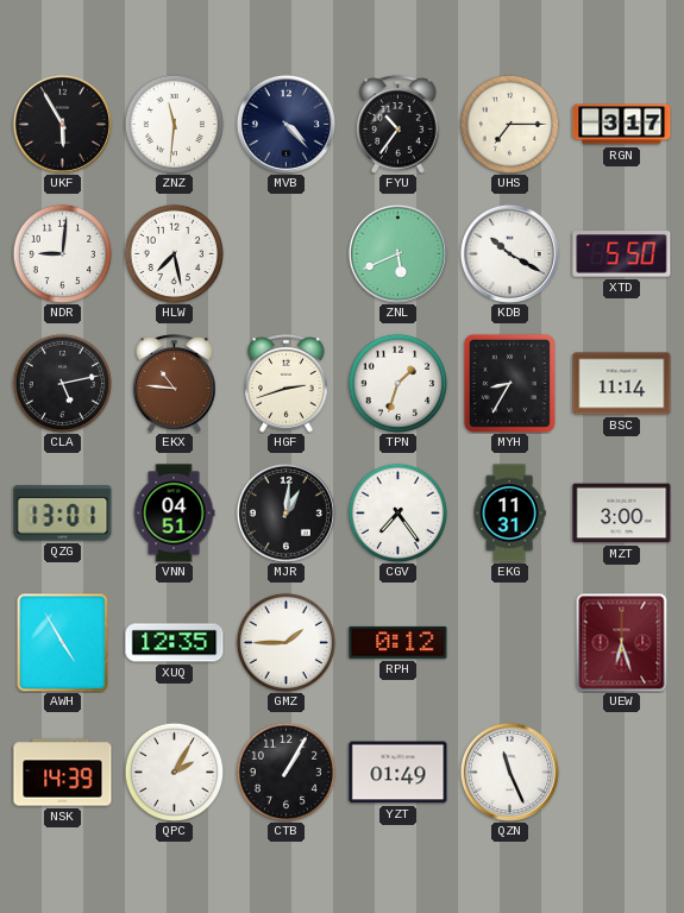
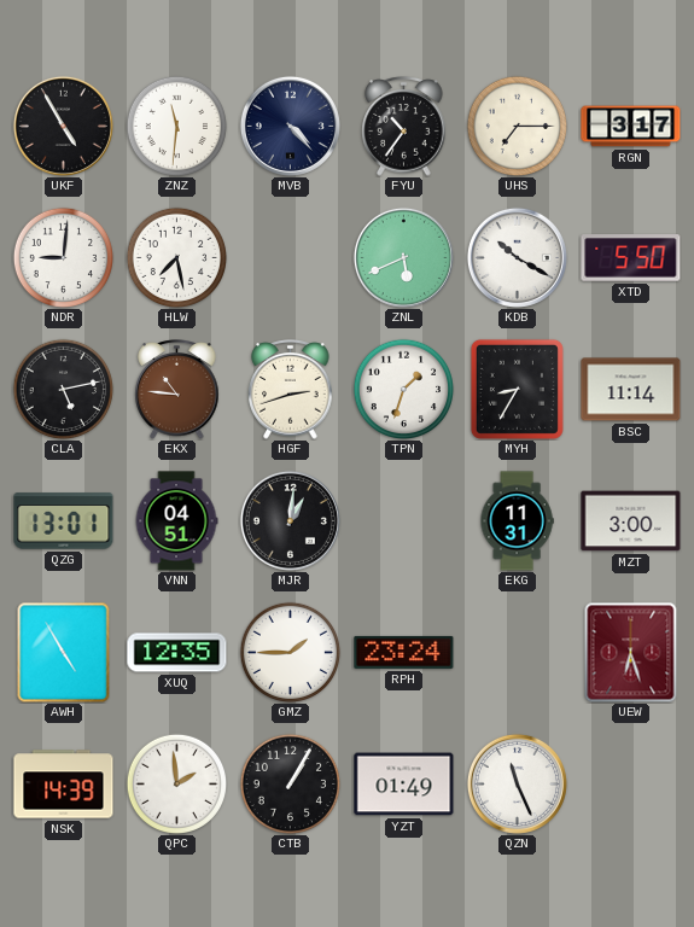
UKF: 5:55 -> 4:55
CGV: 7:24 -> none
RPH: 0:12 -> 23:24
QPC: 2:05 -> 1:59
